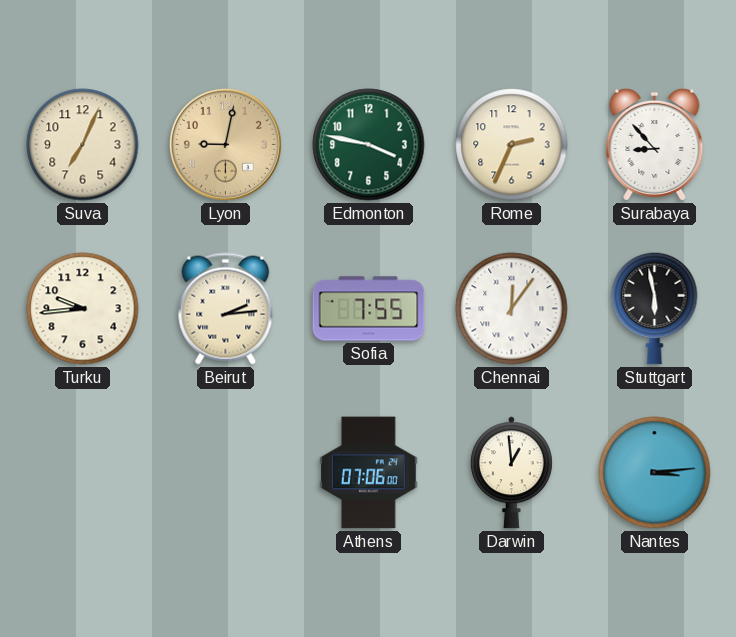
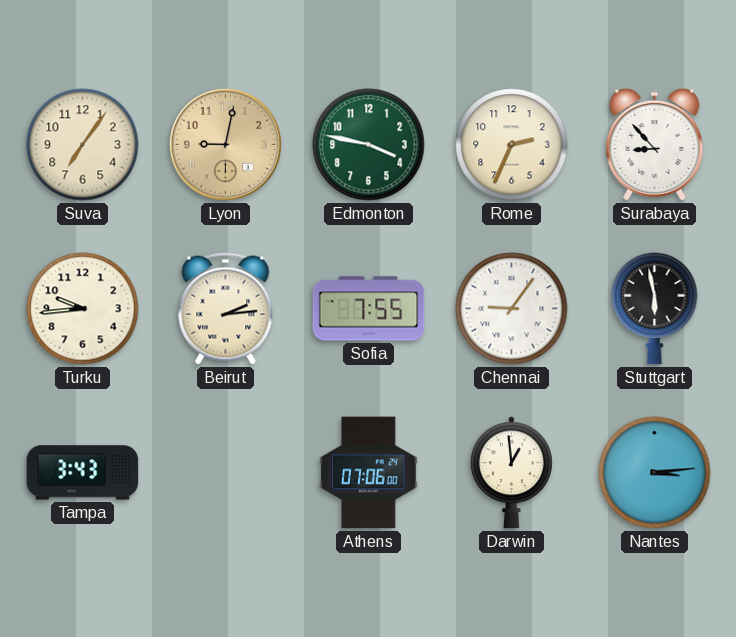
Suva: 7:04 -> 7:06
Chennai: 12:06 -> 9:06
Tampa: none -> 3:43
